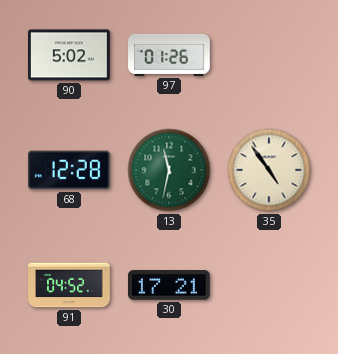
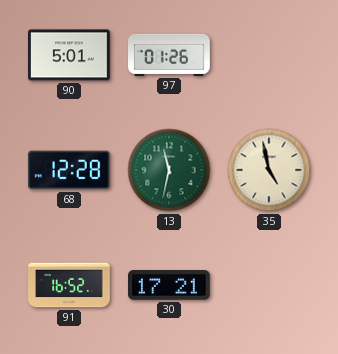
90: 5:02 -> 5:01
35: 4:54 -> 4:58
91: 04:52 -> 16:52
